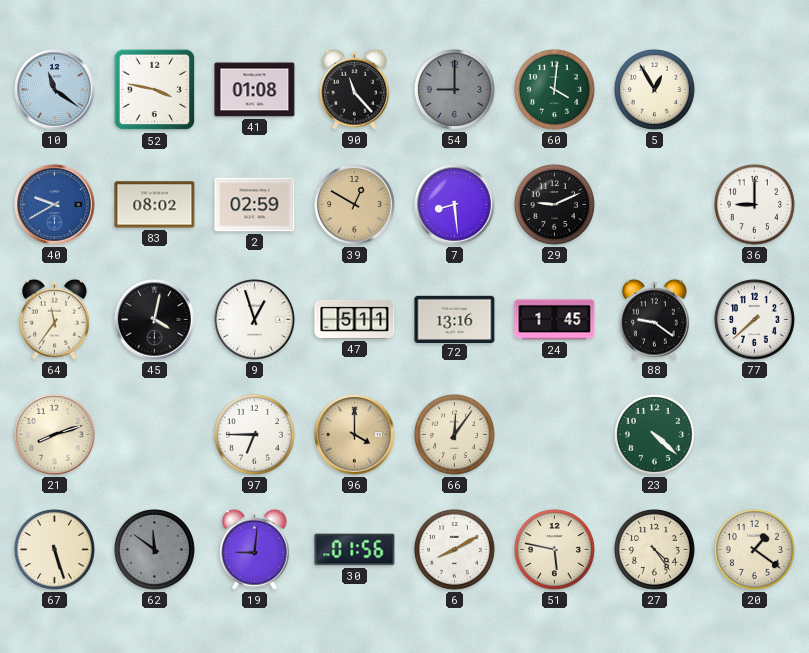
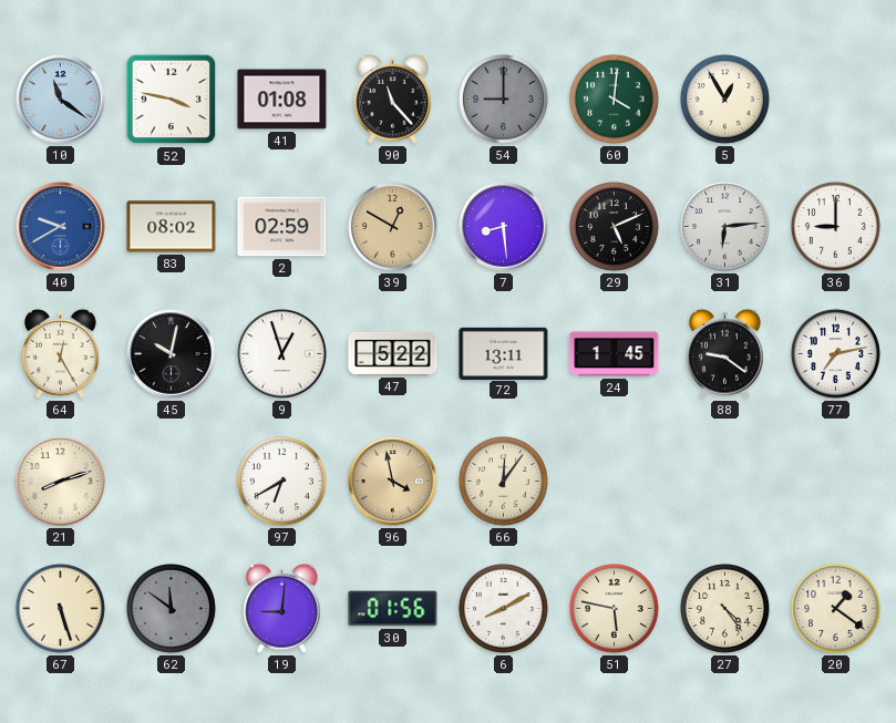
29: 9:11 -> 5:11
31: none -> 6:14
64: 11:36 -> 12:25
45: 4:02 -> 10:02
47: 5:11 -> 5:22
72: 13:16 -> 13:11
77: 7:38 -> 7:13
97: 6:45 -> 6:40
96: 4:00 -> 3:58
23: 4:22 -> none
